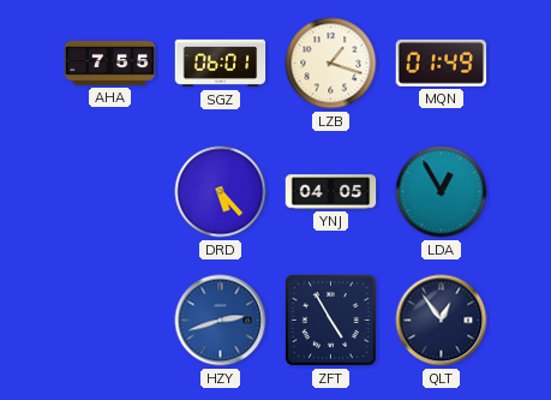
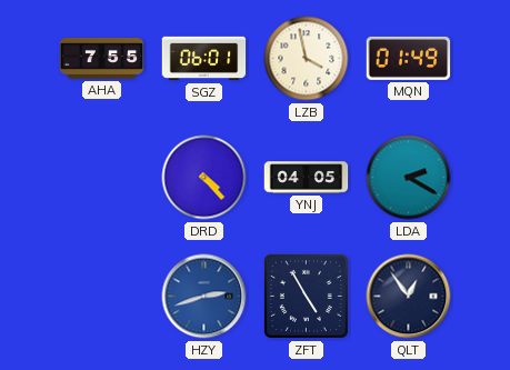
LZB: 1:18 -> 3:58
DRD: 5:23 -> 4:23
LDA: 12:55 -> 2:20
